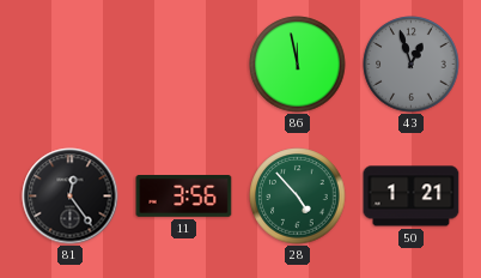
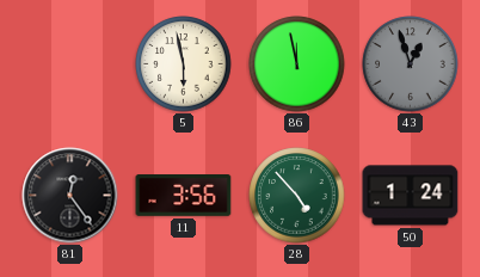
5: none -> 5:58
50: 1:21 -> 1:24
